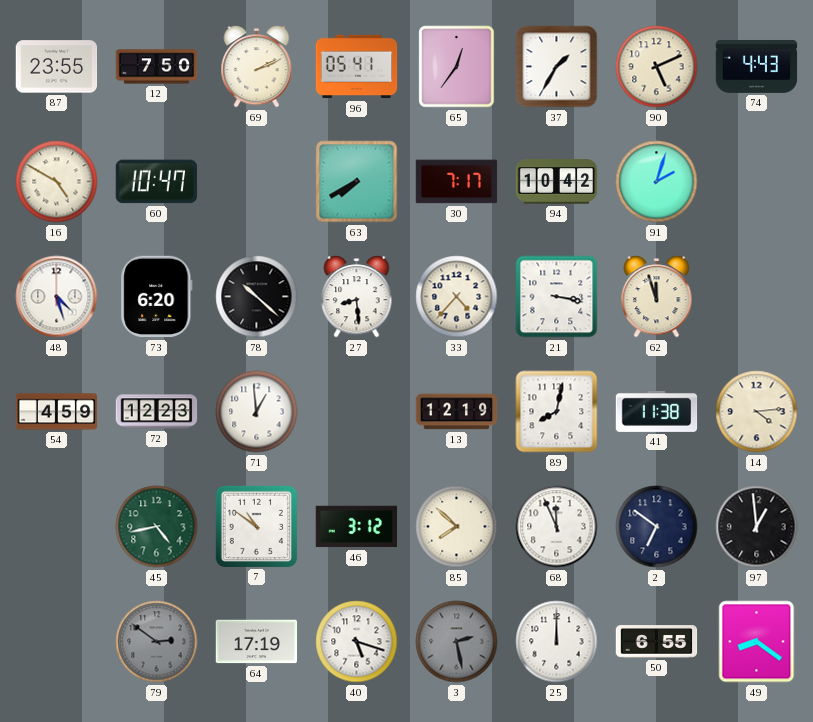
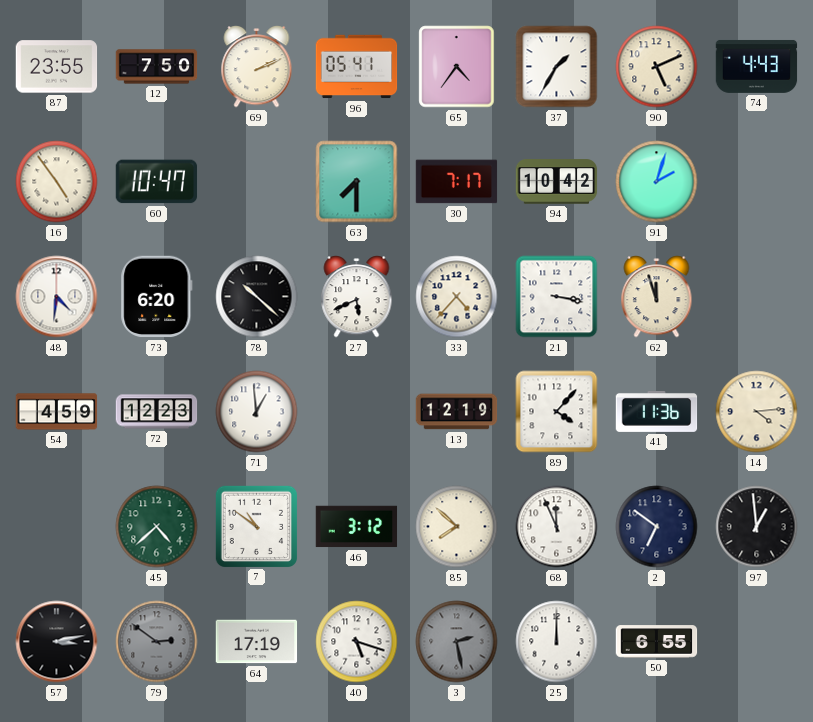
65: 12:36 -> 4:36
16: 4:50 -> 4:54
63: 7:40 -> 7:30
48: 4:27 -> 4:31
27: 8:29 -> 5:41
89: 8:02 -> 4:07
41: 11:38 -> 11:36
45: 4:43 -> 4:38
57: none -> 3:13
49: 8:21 -> none
